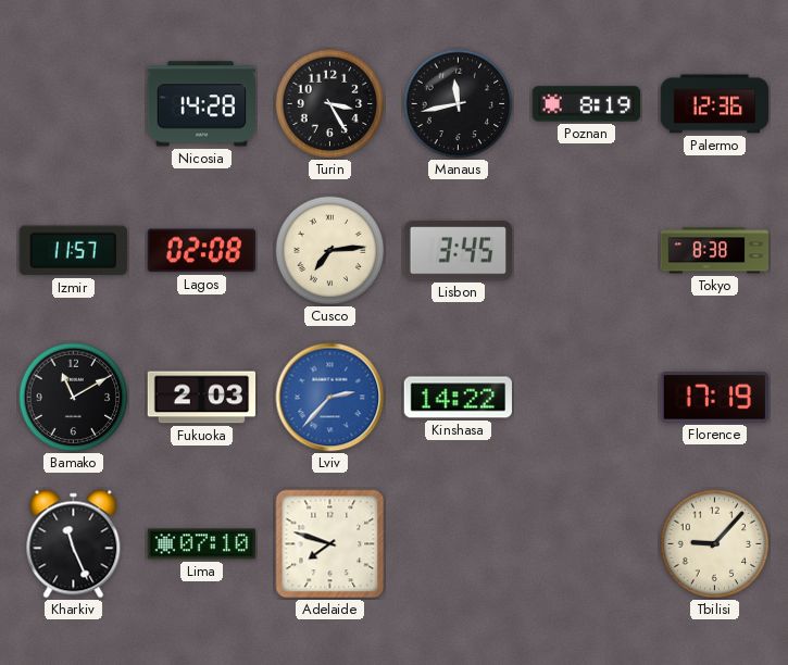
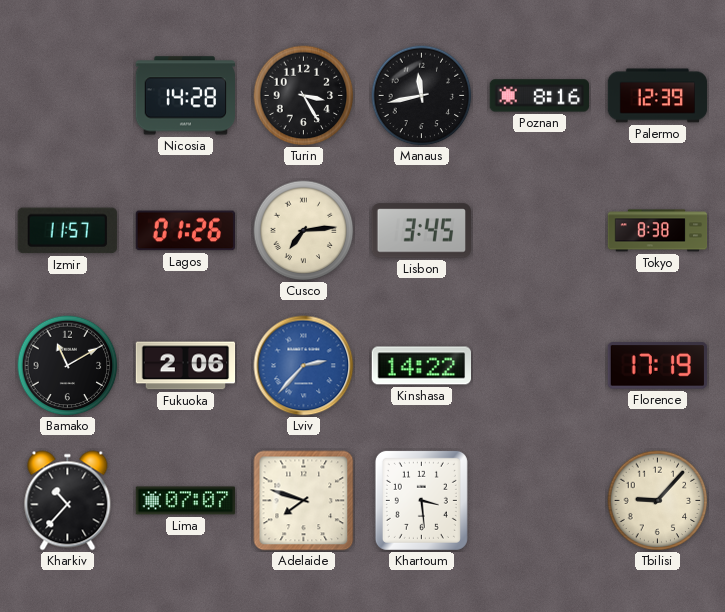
Poznan: 8:19 -> 8:16
Palermo: 12:36 -> 12:39
Lagos: 02:08 -> 01:26
Fukuoka: 2:03 -> 2:06
Kharkiv: 11:26 -> 10:37
Lima: 07:10 -> 07:07
Khartoum: none -> 3:29
